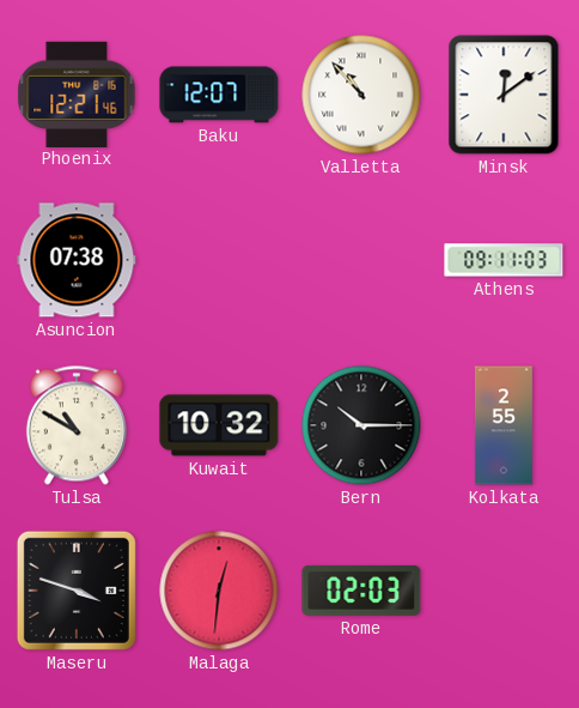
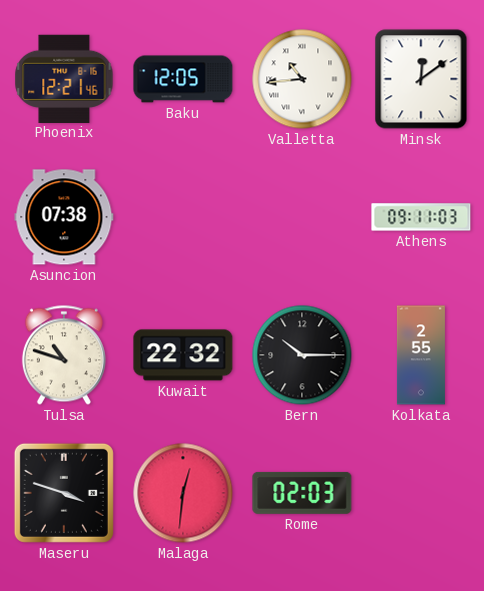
Baku: 12:07 -> 12:05
Valletta: 10:53 -> 10:44
Tulsa: 10:50 -> 10:48
Kuwait: 10:32 -> 22:32
